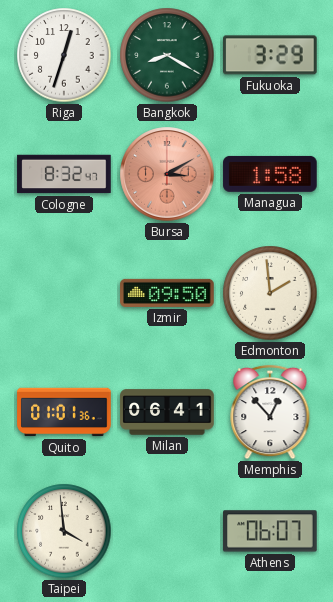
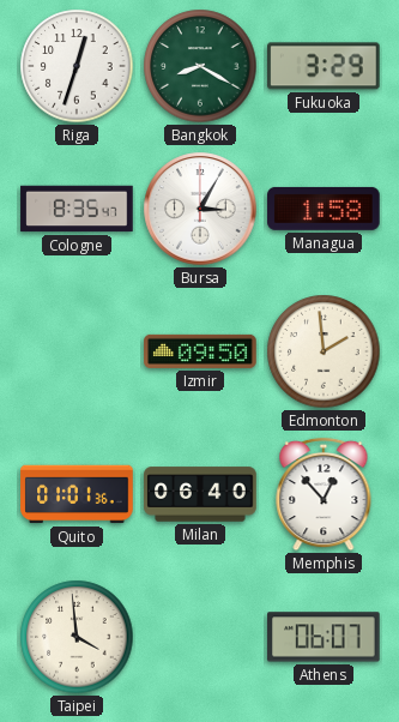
Cologne: 8:32 -> 8:35
Bursa: 3:10 -> 3:05
Bursa dial: salmon -> white
Milan: 06:41 -> 06:40
